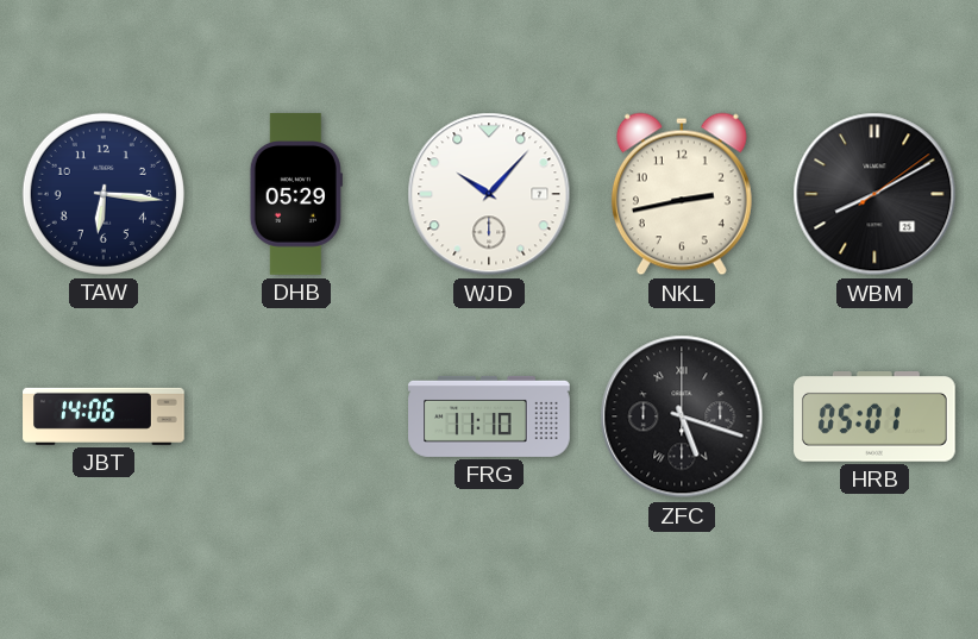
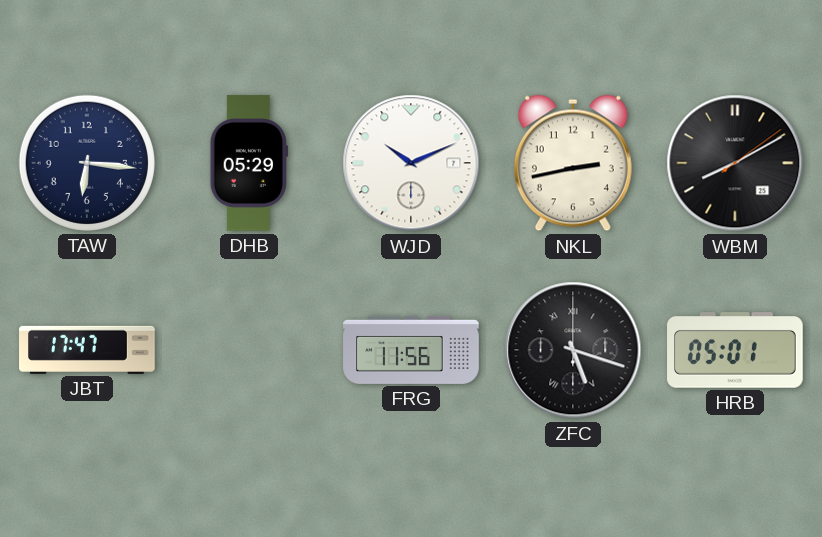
WJD: 10:07 -> 10:11
JBT: 14:06 -> 17:47
FRG: 11:10 -> 11:56
